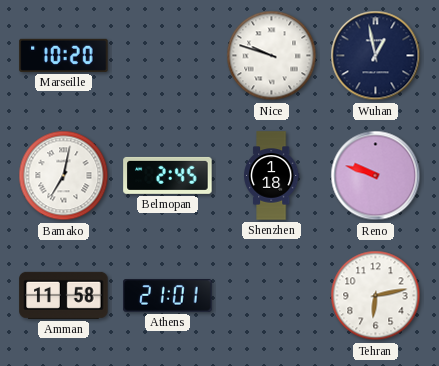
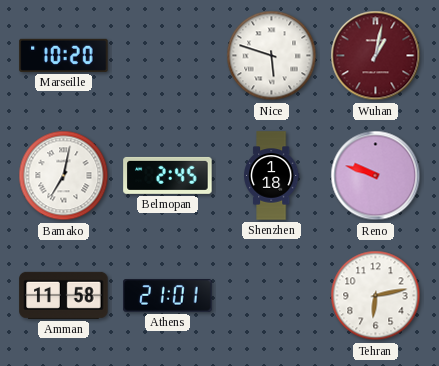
Nice: 9:48 -> 5:48
Wuhan: 12:58 -> 1:02
Wuhan dial: navy -> burgundy
